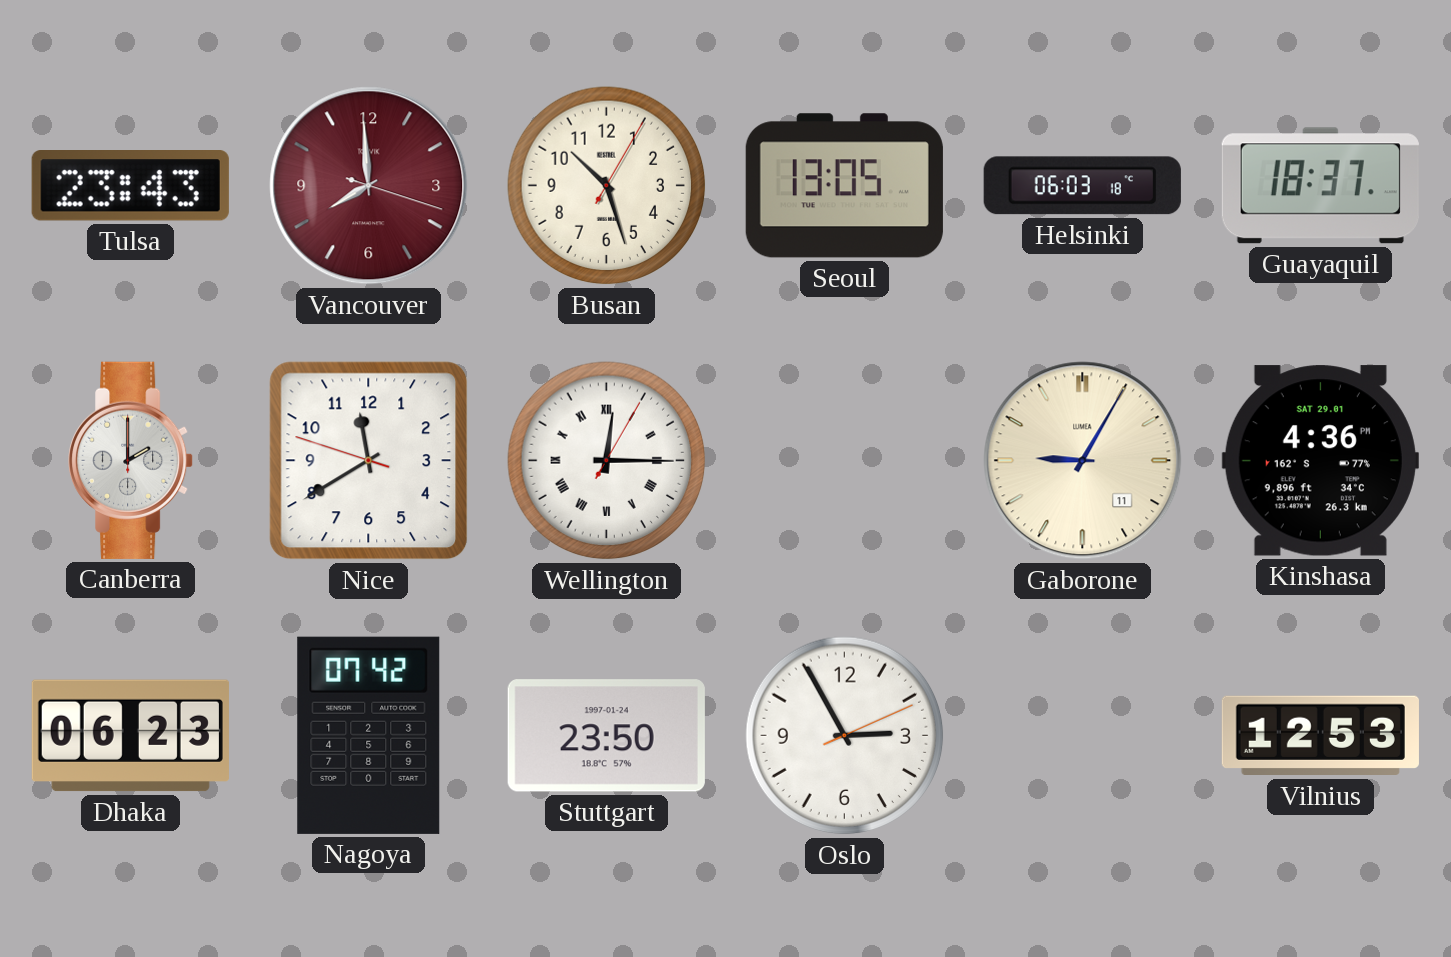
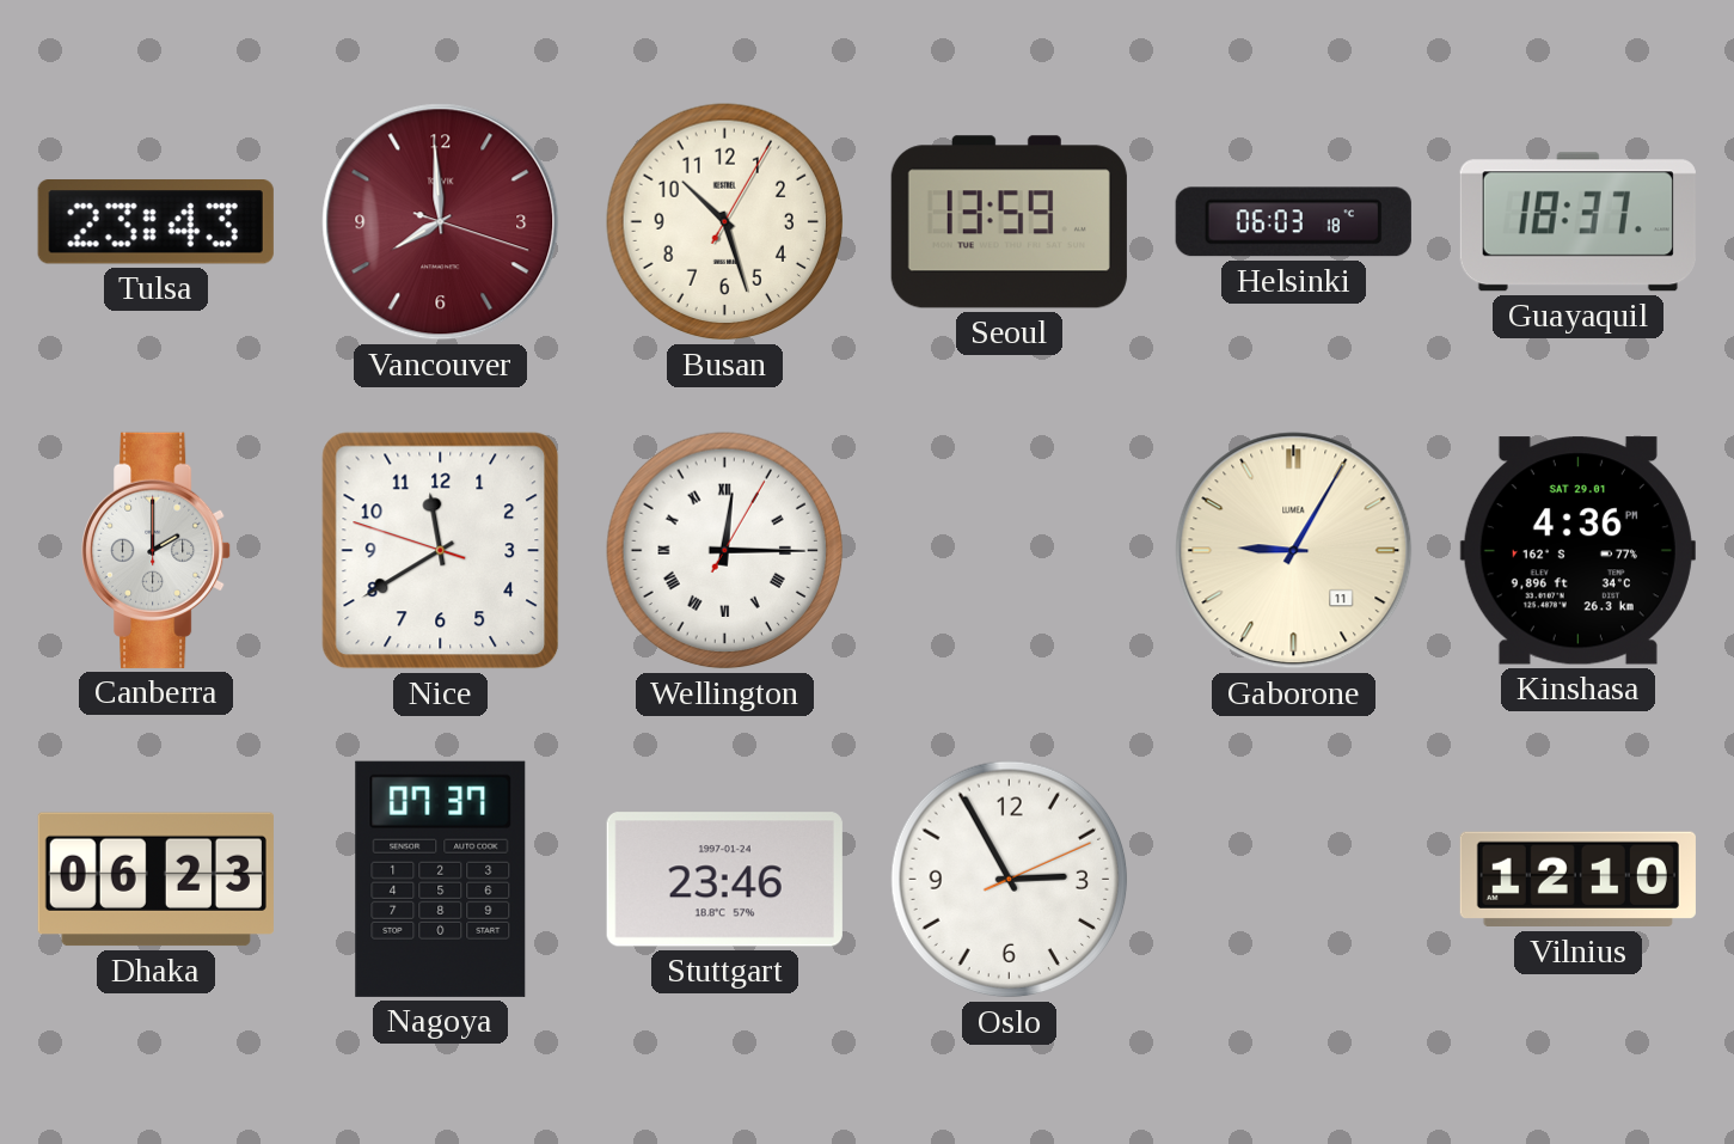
Seoul: 13:05 -> 13:59
Nagoya: 07:42 -> 07:37
Stuttgart: 23:50 -> 23:46
Vilnius: 12:53 -> 12:10
